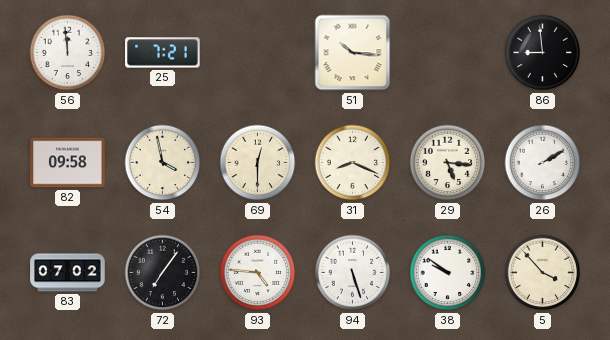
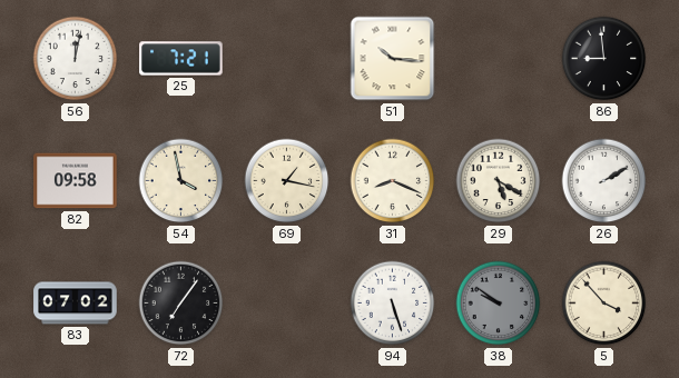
56: 11:59 -> 12:02
69: 12:30 -> 1:17
29: 5:16 -> 5:20
93: 4:46 -> none
38 dial: white -> grey
